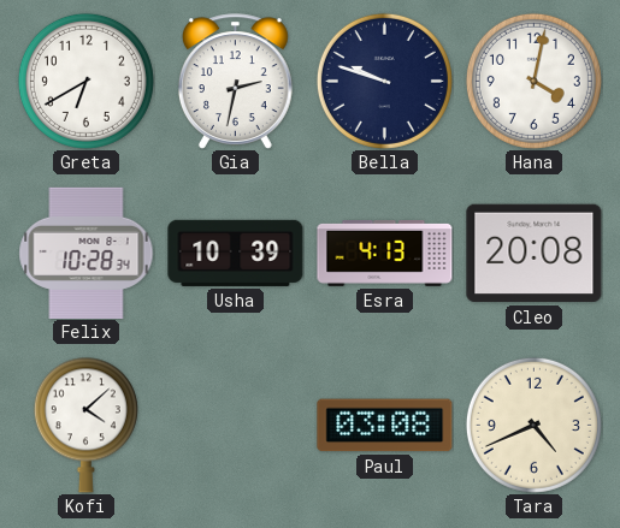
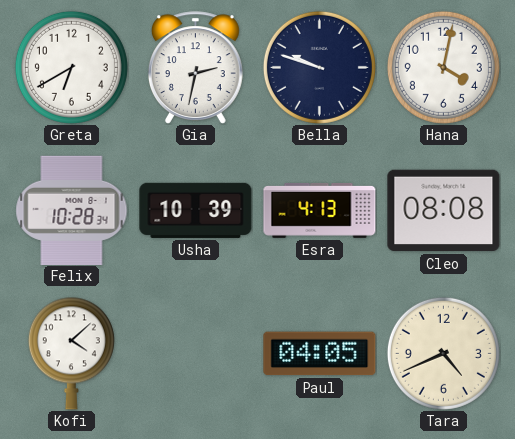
Cleo: 20:08 -> 08:08
Paul: 03:08 -> 04:05
